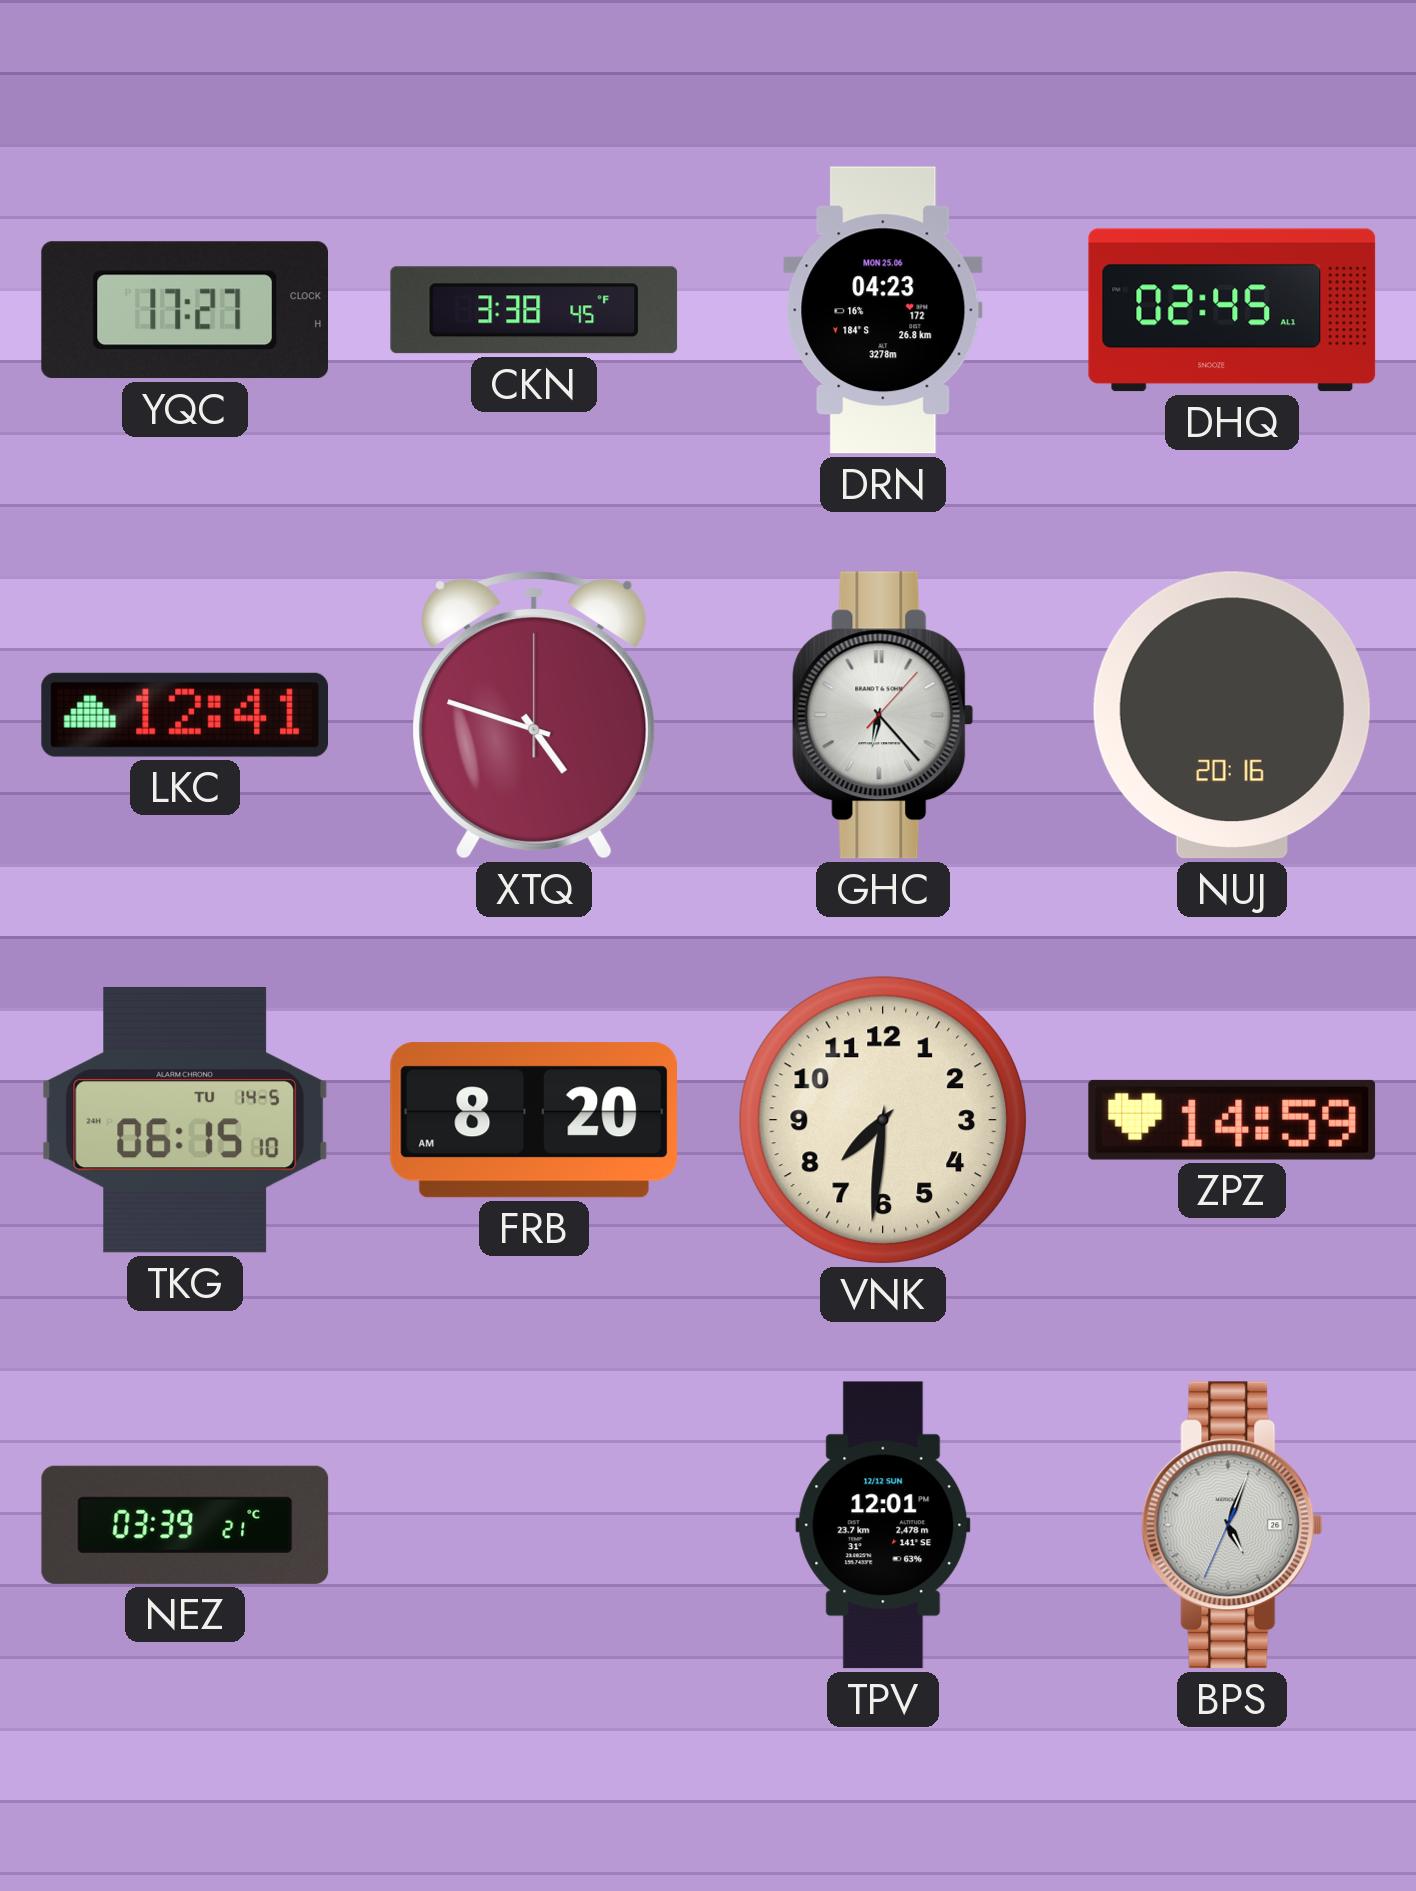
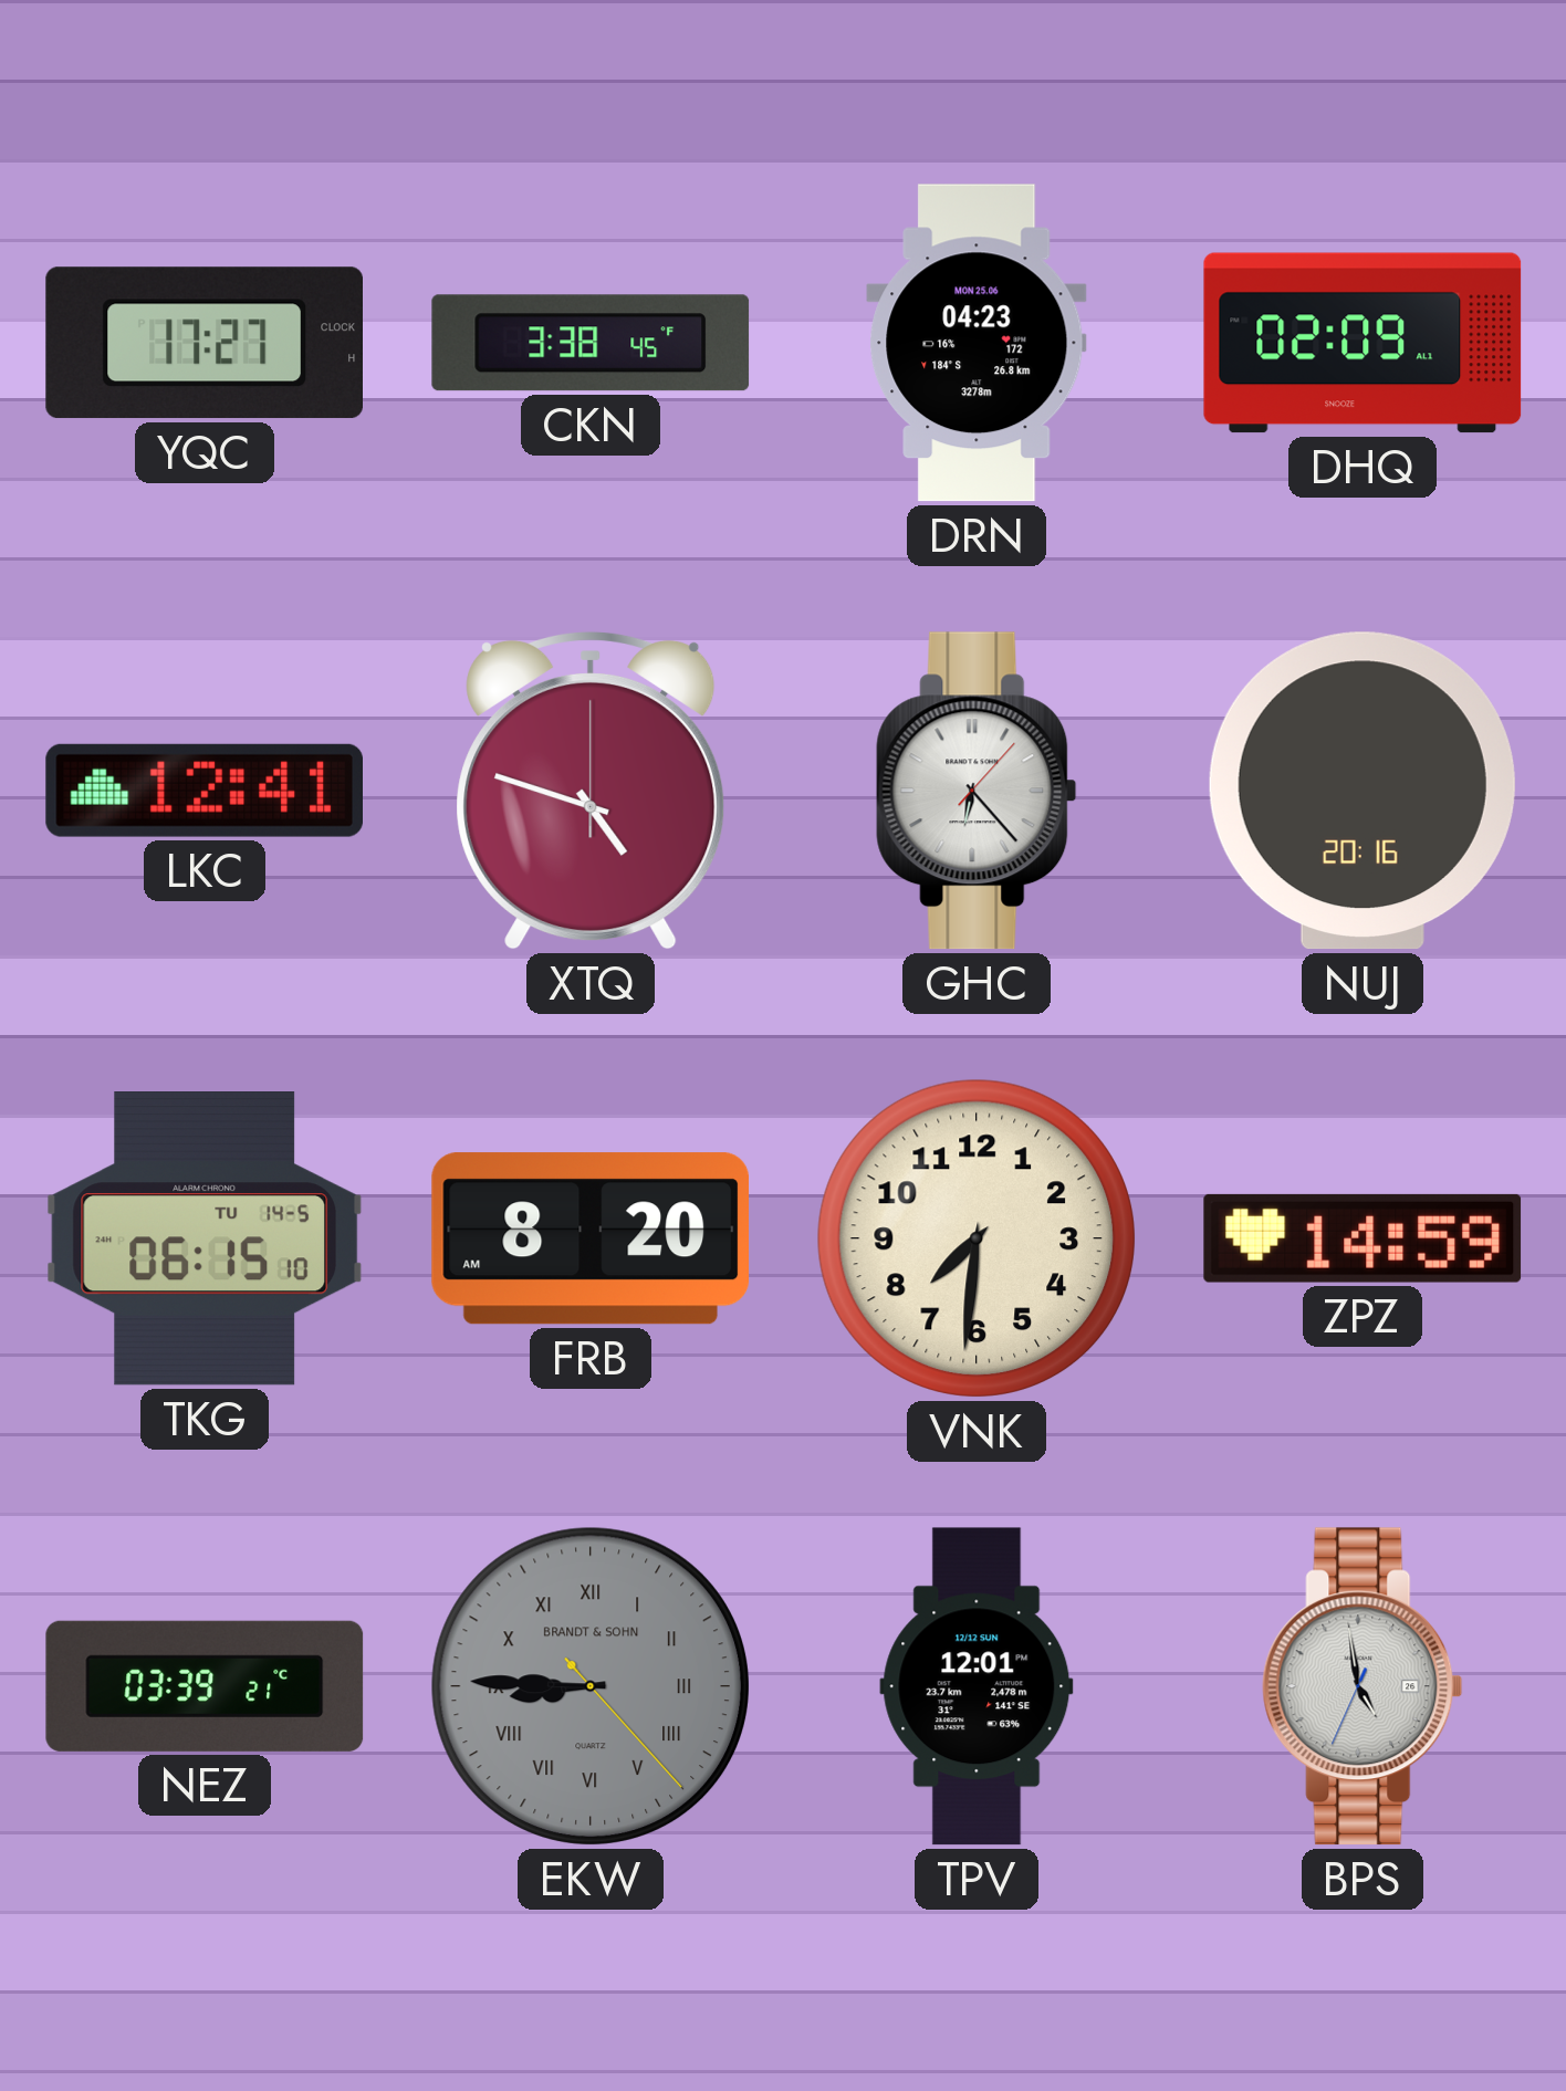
DHQ: 02:45 -> 02:09
EKW: none -> 8:45
BPS: 5:03 -> 4:58
